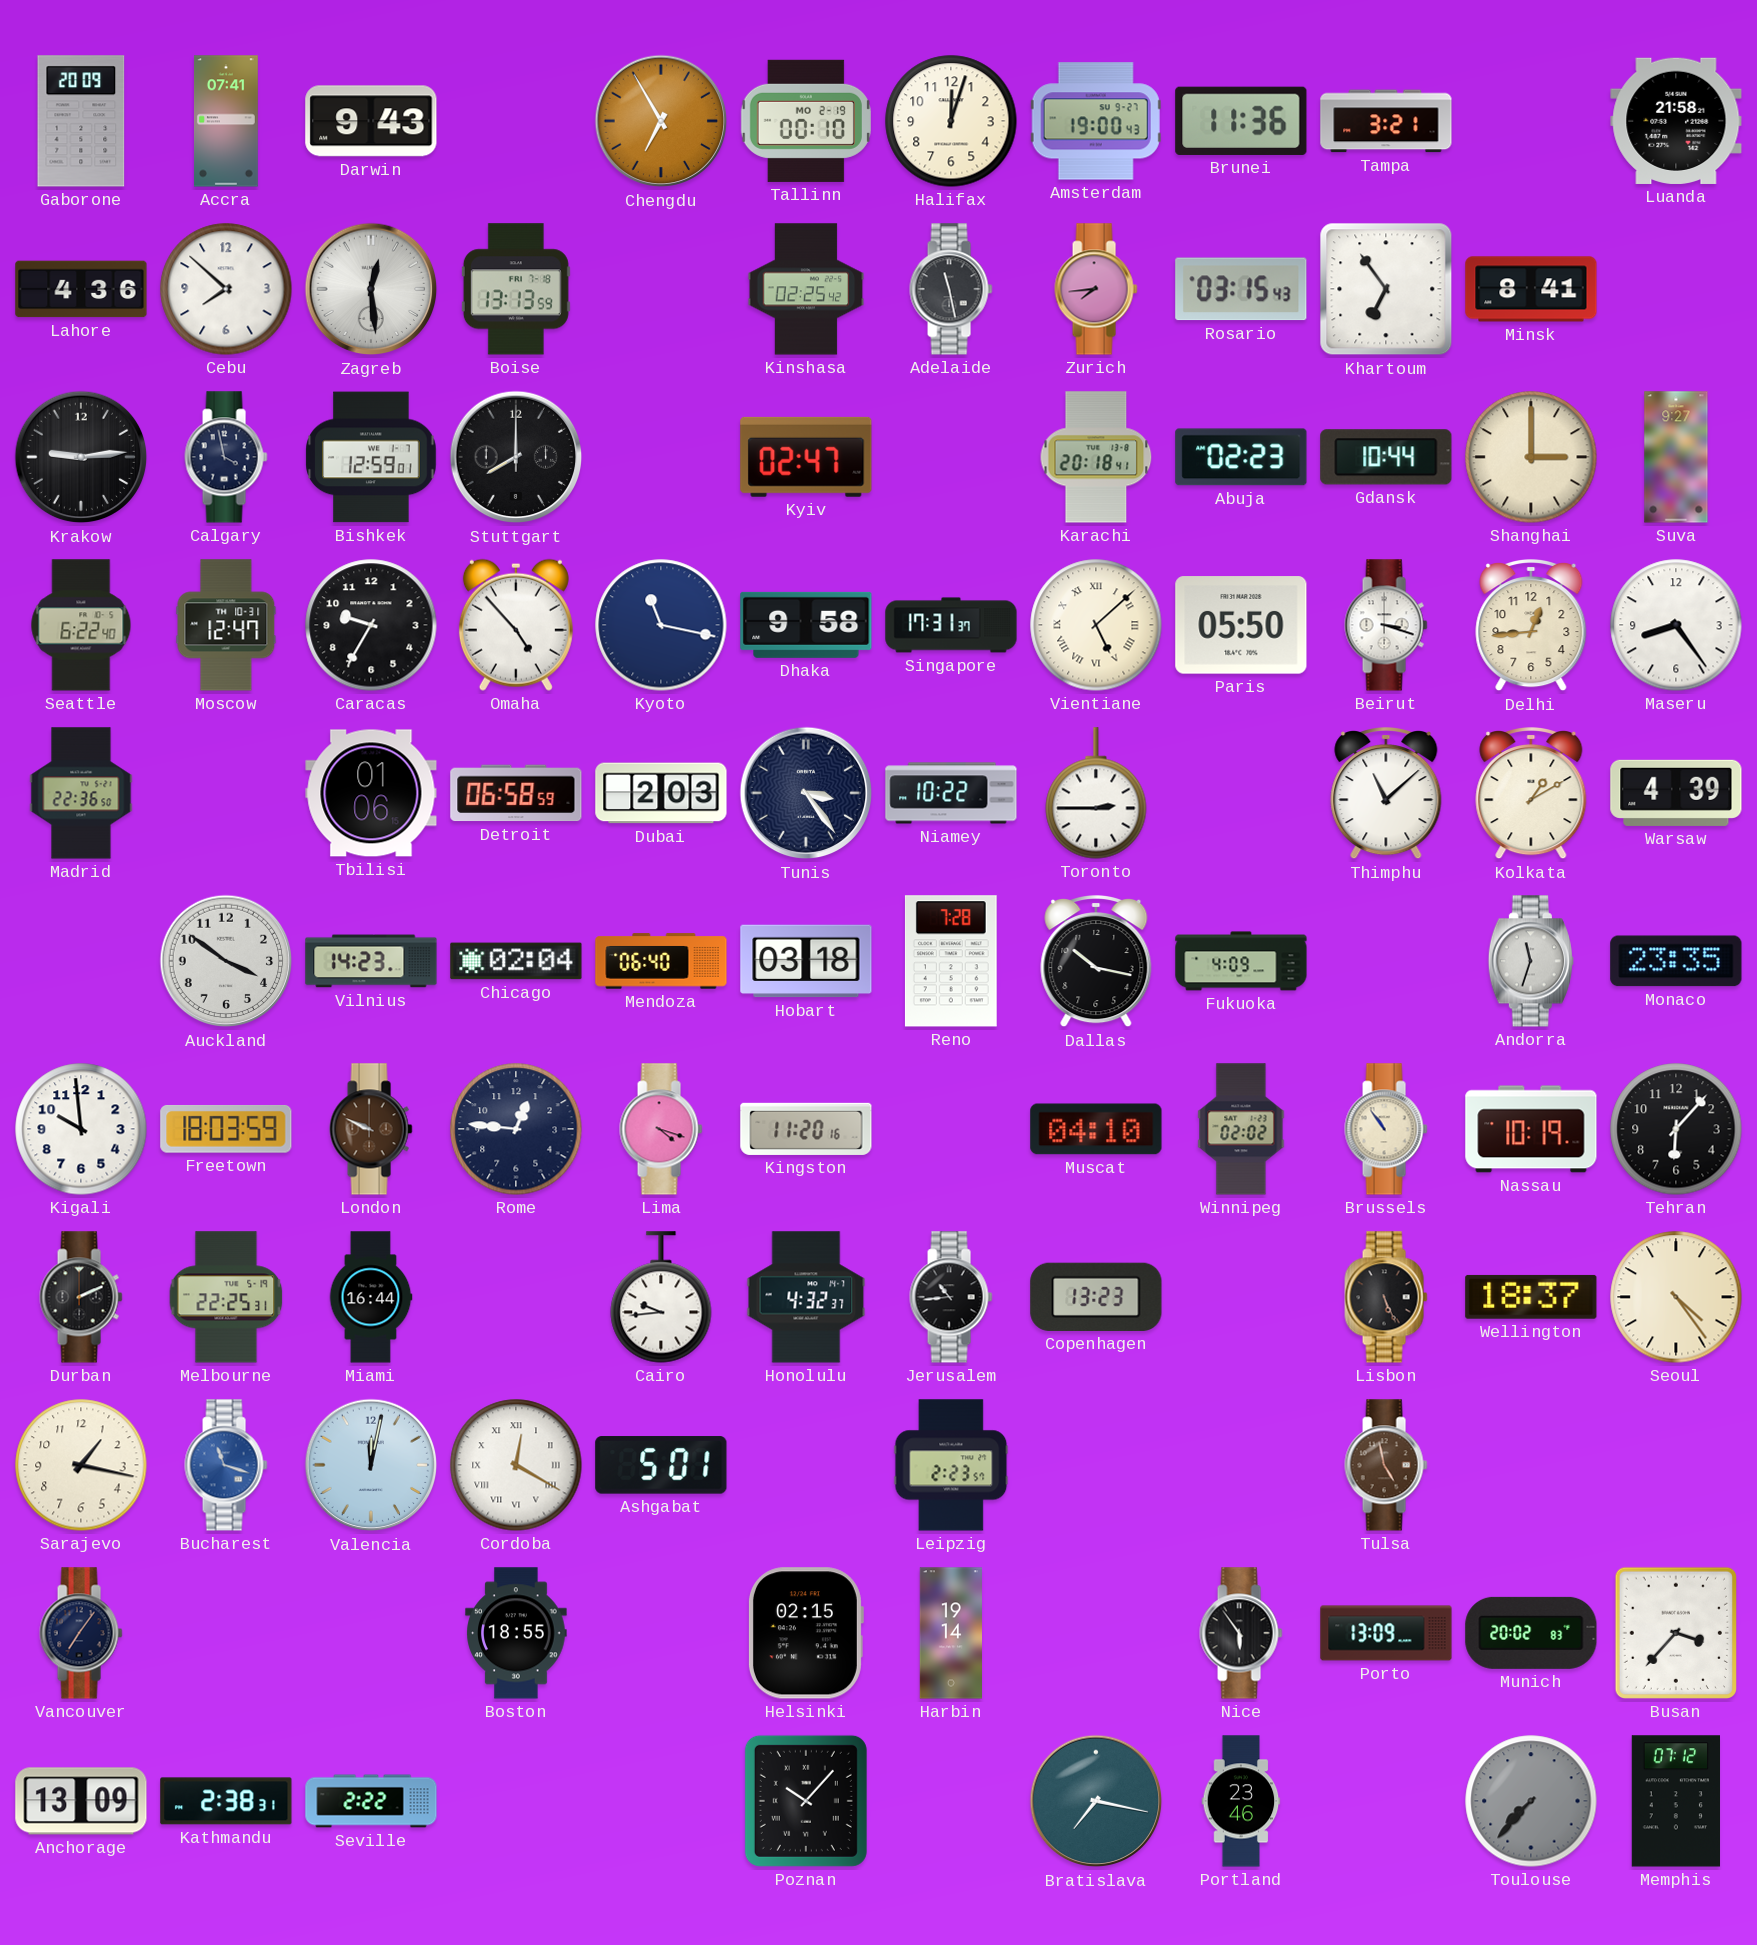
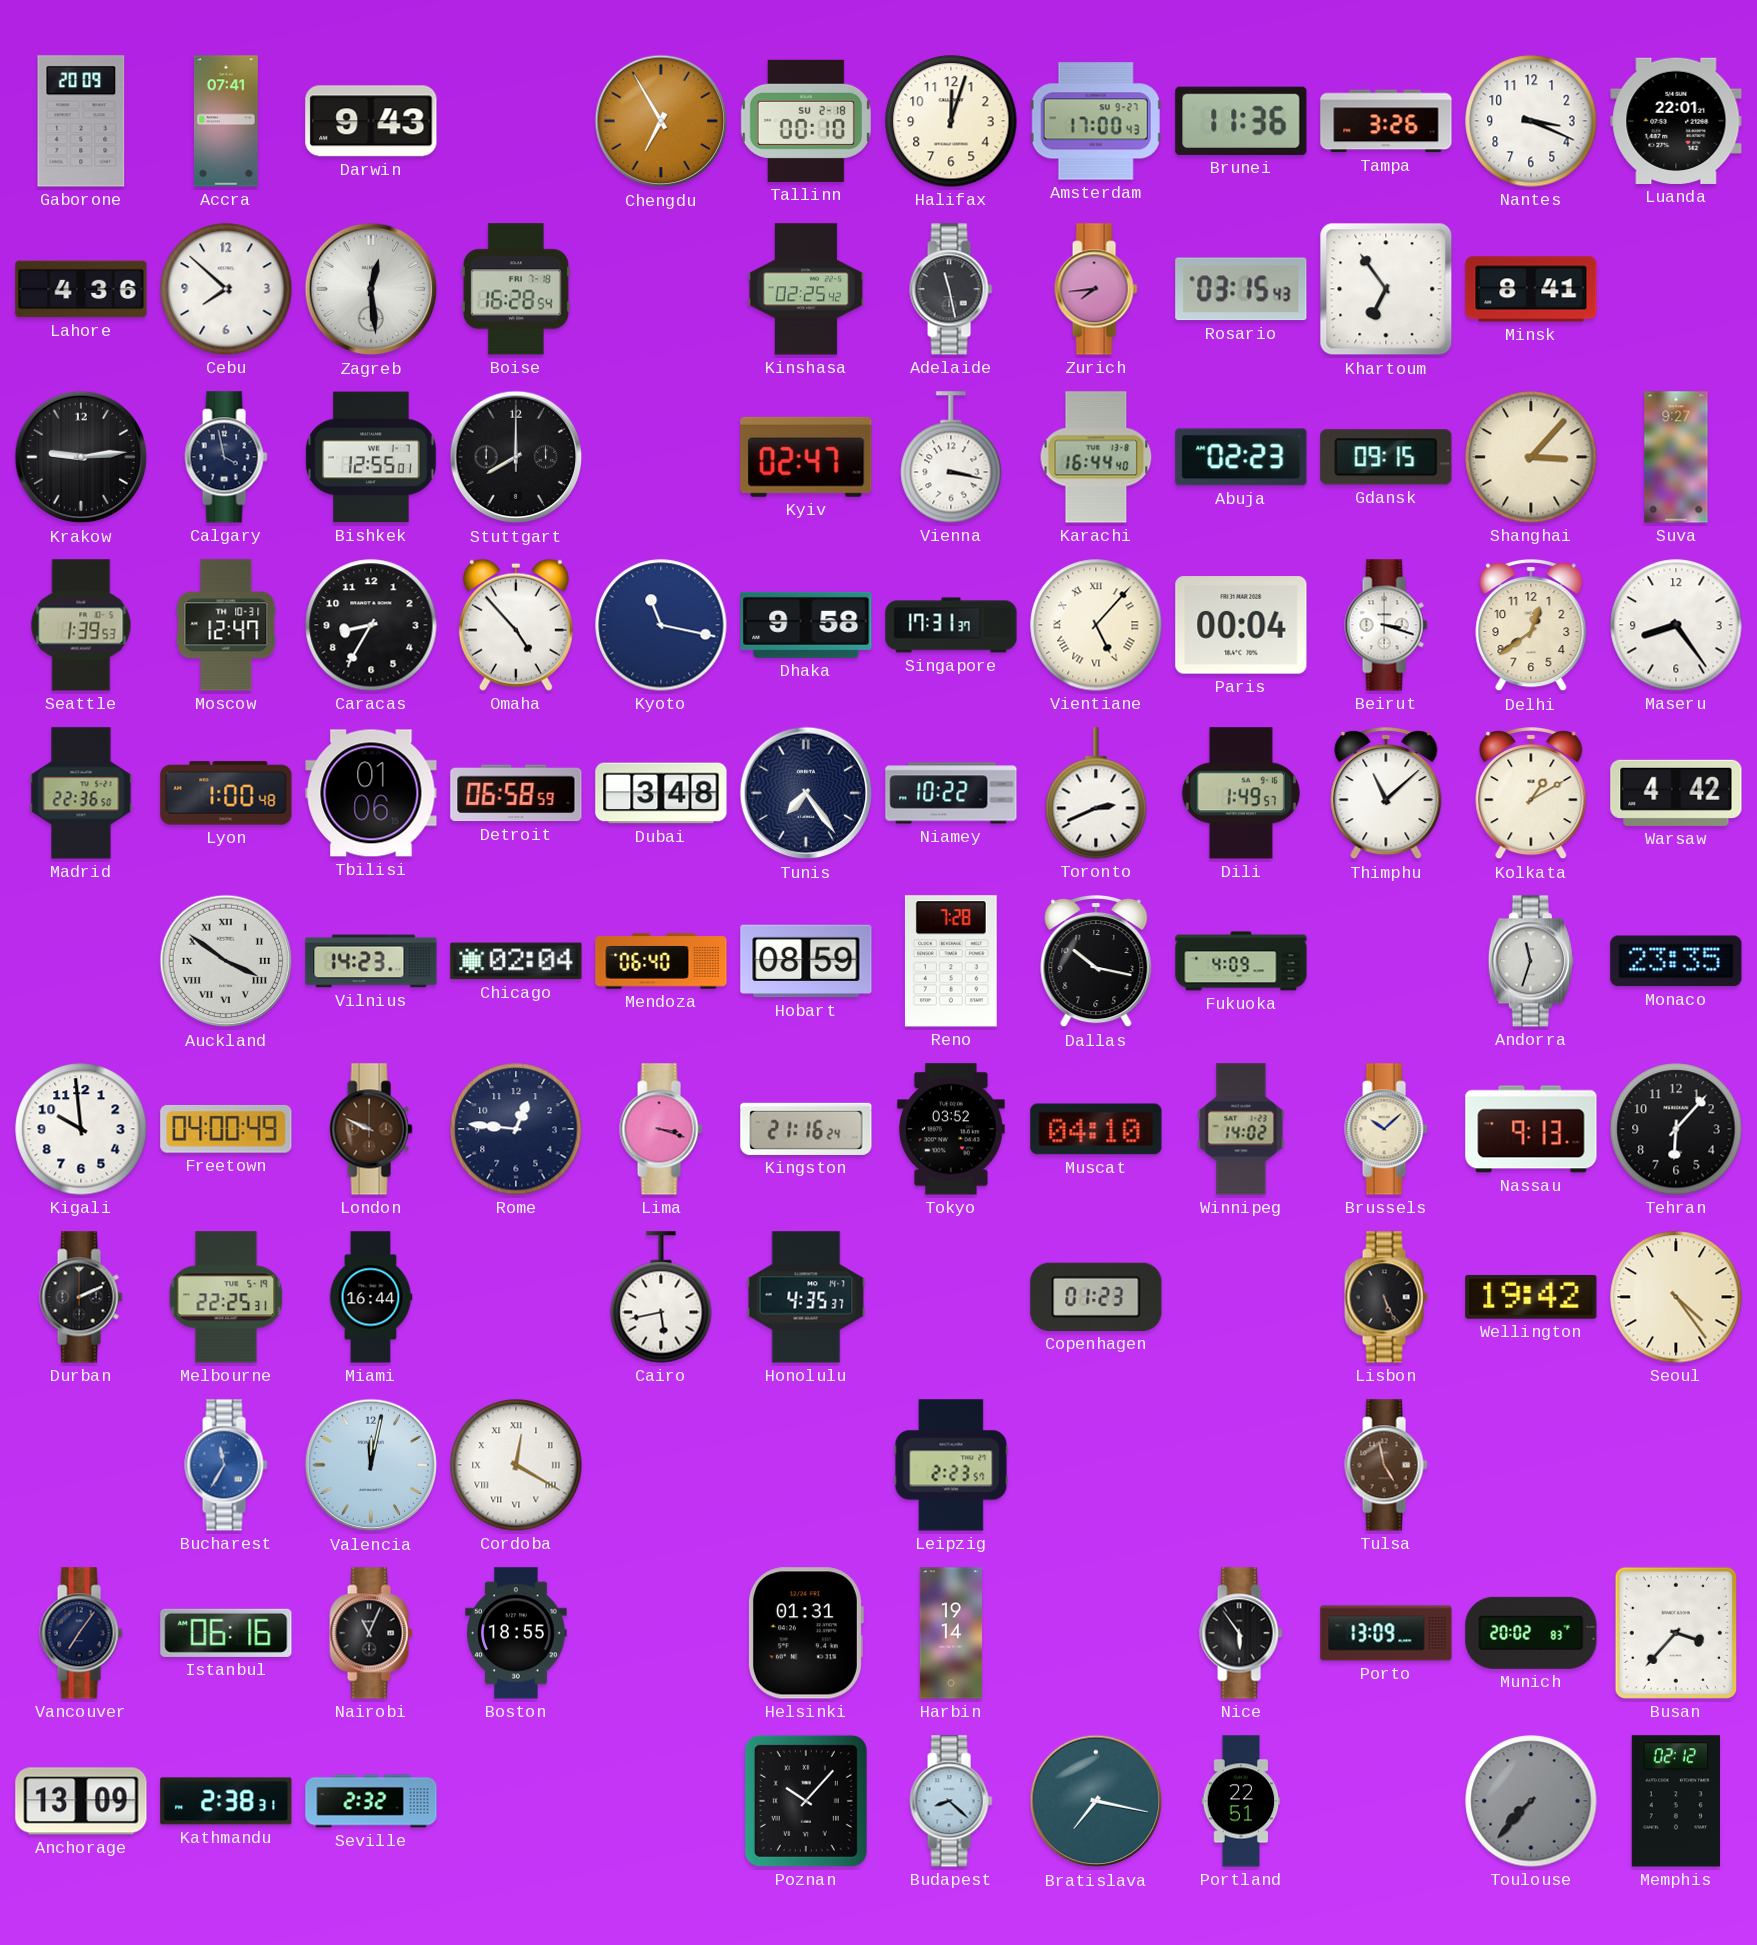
Tallinn date: MO 2-19 -> SU 2-18
Amsterdam: 19:00 -> 17:00
Tampa: 3:21 -> 3:26
Nantes: none -> 3:19
Luanda: 21:58 -> 22:01
Boise: 13:13 -> 16:28
Bishkek: 12:59 -> 12:55
Vienna: none -> 3:17
Karachi: 20:18 -> 16:44
Gdansk: 10:44 -> 09:15
Shanghai: 3:00 -> 3:07
Seattle: 6:22 -> 1:39
Caracas: 9:35 -> 8:35
Vientiane: 5:08 -> 5:07
Paris: 05:50 -> 00:04
Delhi: 12:44 -> 12:39
Lyon: none -> 1:00
Dubai: 2:03 -> 3:48
Tunis: 3:24 -> 7:24
Toronto: 2:45 -> 2:41
Dili: none -> 1:49
Warsaw: 4:39 -> 4:42
Auckland numerals: Arabic -> Roman
Hobart: 03:18 -> 08:59
Freetown: 18:03 -> 04:00
Lima: 4:18 -> 3:18
Kingston: 11:20 -> 21:16
Tokyo: none -> 03:52
Winnipeg: 02:02 -> 14:02
Brussels: 10:54 -> 10:08
Nassau: 10:19 -> 9:13
Cairo: 9:44 -> 5:43
Honolulu: 4:32 -> 4:35
Jerusalem: 10:44 -> none
Copenhagen: 13:23 -> 01:23
Wellington: 18:37 -> 19:42
Sarajevo: 1:17 -> none
Bucharest: 11:18 -> 11:35
Ashgabat: 5:01 -> none
Istanbul: none -> 06:16
Nairobi: none -> 11:04
Helsinki: 02:15 -> 01:31
Seville: 2:22 -> 2:32
Budapest: none -> 8:22
Portland: 23:46 -> 22:51
Memphis: 07:12 -> 02:12
